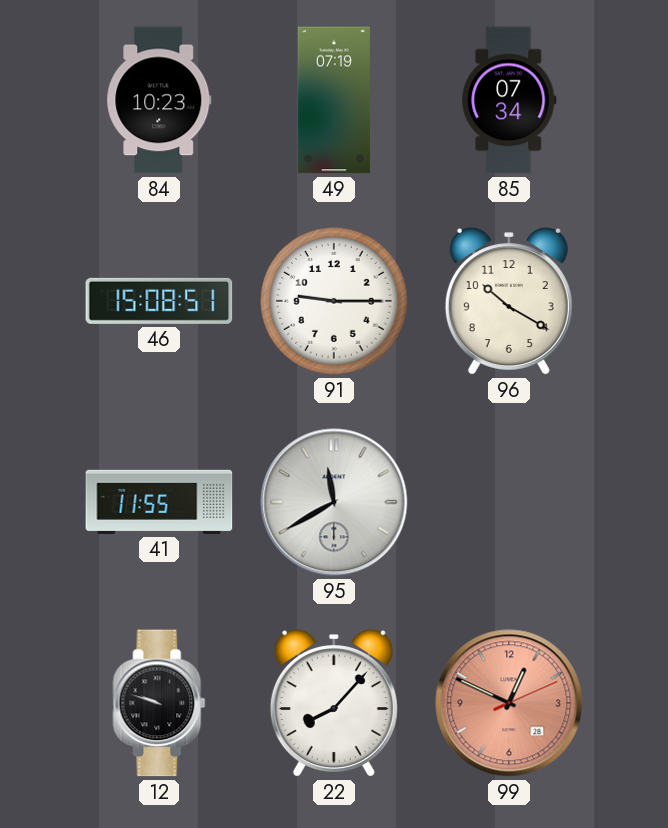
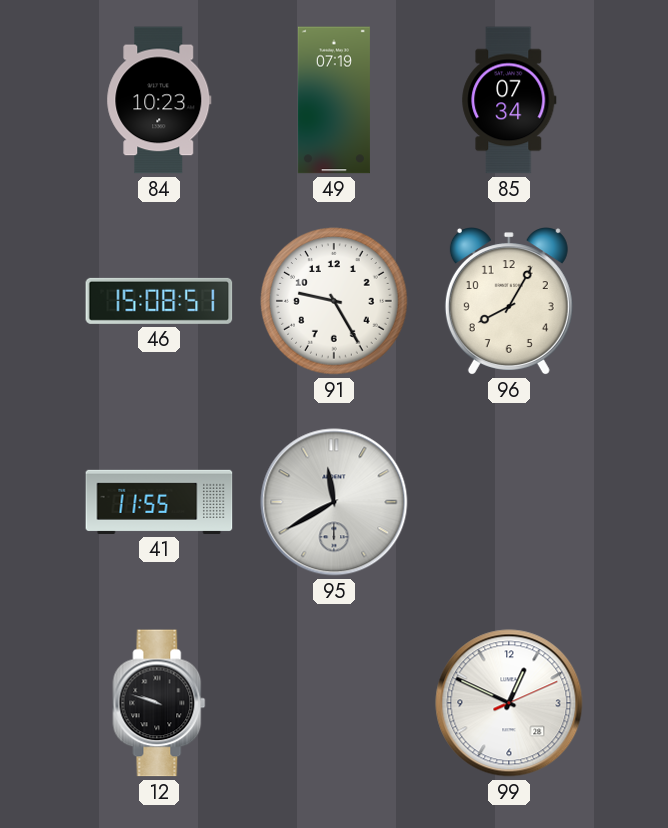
91: 9:15 -> 9:25
96: 10:20 -> 8:05
22: 8:07 -> none
99 dial: salmon -> white
